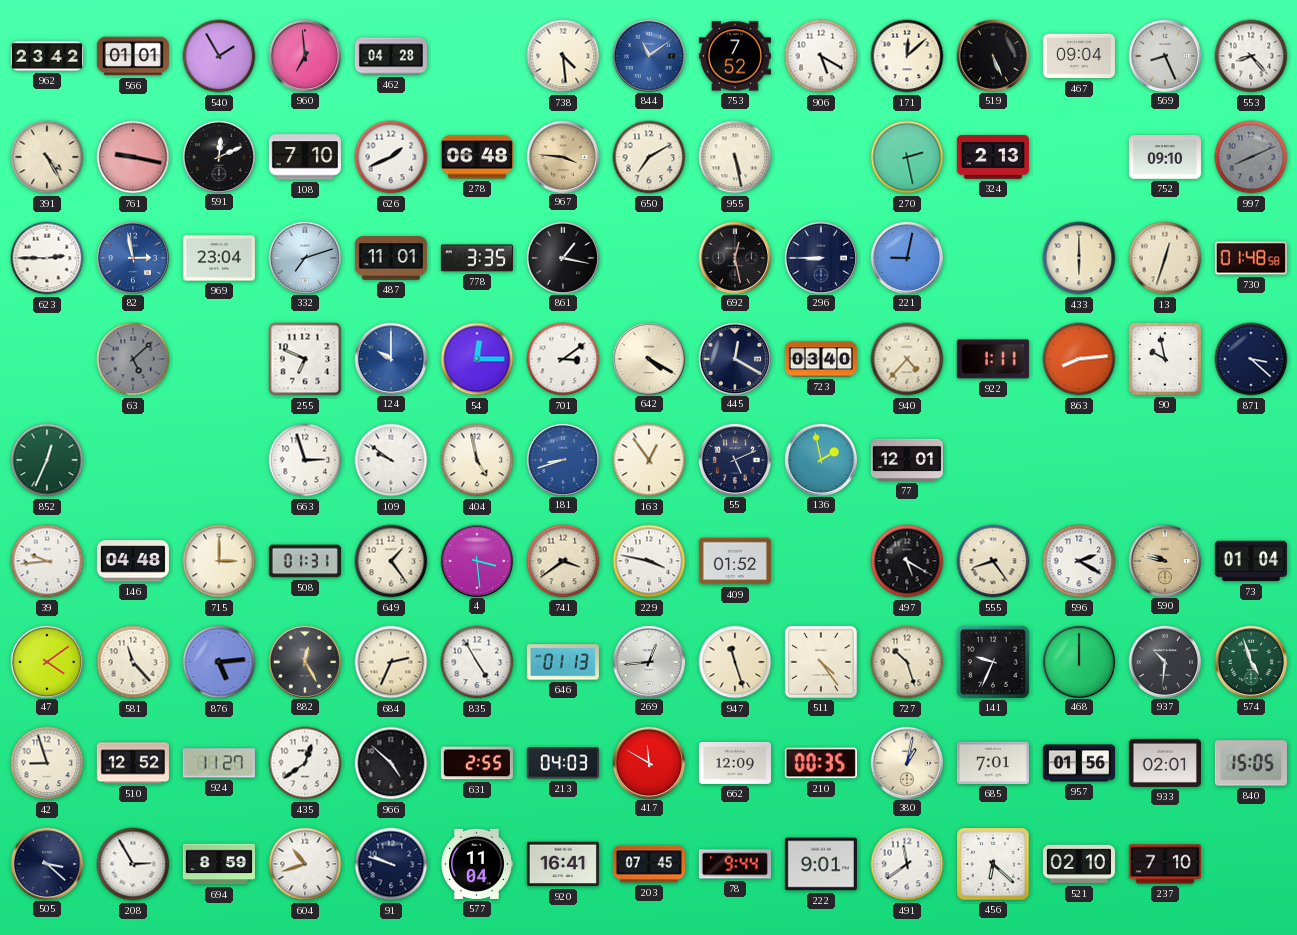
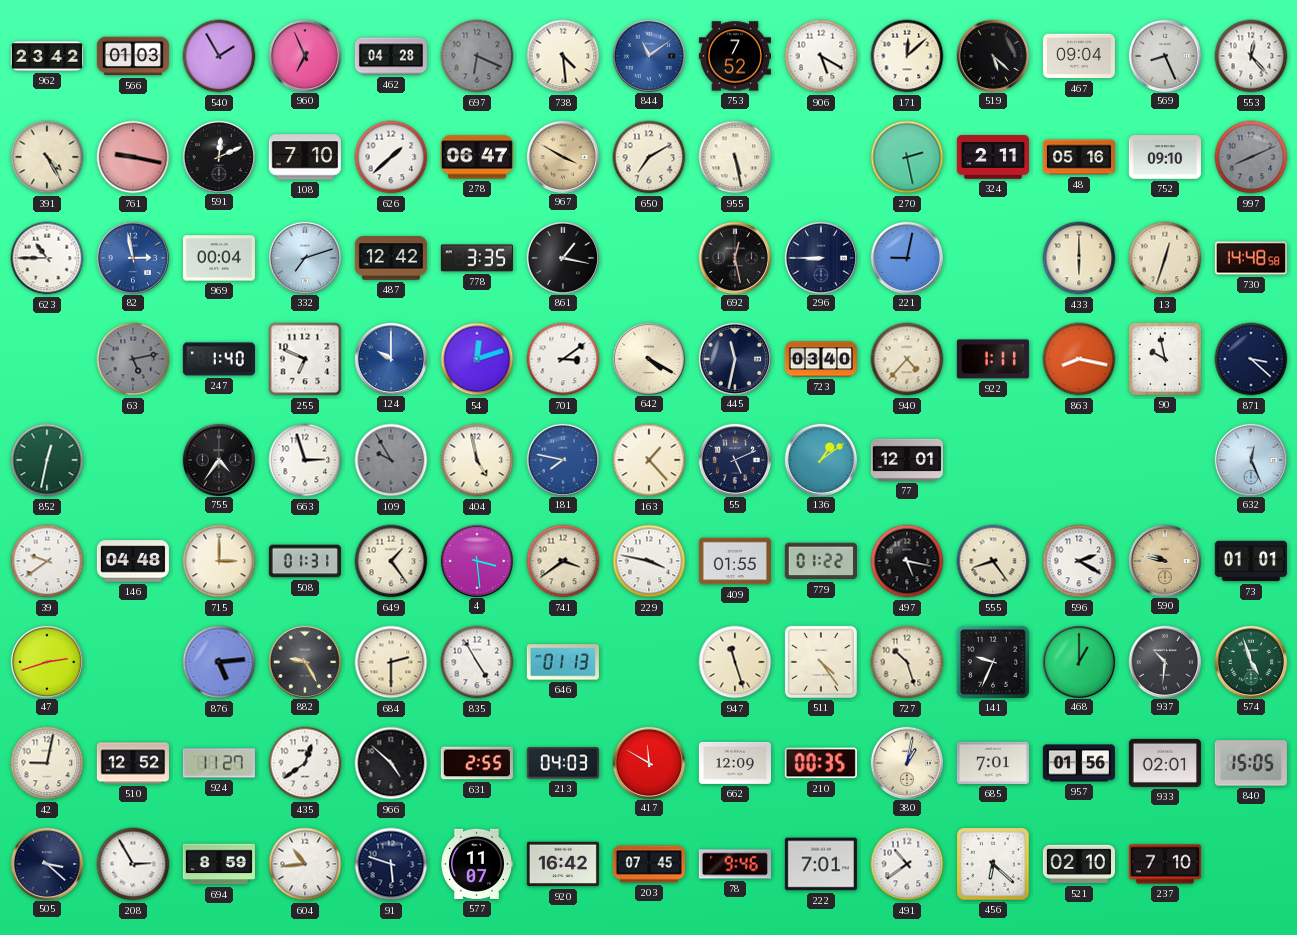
566: 01:01 -> 01:03
960: 6:59 -> 6:56
697: none -> 6:19
519: 5:26 -> 5:22
553: 8:23 -> 12:23
626: 1:41 -> 1:38
278: 06:48 -> 06:47
967: 3:46 -> 3:50
324: 2:13 -> 2:11
48: none -> 05:16
623: 2:45 -> 10:45
969: 23:04 -> 00:04
487: 11:01 -> 12:42
730: 01:48 -> 14:48
63: 5:08 -> 5:13
247: none -> 1:40
54: 12:15 -> 12:12
445: 12:20 -> 11:32
863: 8:14 -> 8:17
852: 12:34 -> 12:32
755: none -> 4:36
109: 9:51 -> 9:55
109 dial: white -> grey
181: 8:42 -> 7:47
163: 12:54 -> 1:23
136: 1:58 -> 1:09
632: none -> 12:26
39: 9:44 -> 9:39
409: 01:52 -> 01:55
779: none -> 01:22
497: 5:20 -> 5:17
73: 01:04 -> 01:01
47: 4:09 -> 2:42
581: 11:23 -> none
882: 12:25 -> 9:25
684: 2:34 -> 2:30
269: 12:44 -> none
468: 12:00 -> 1:00
42: 8:57 -> 9:02
604: 10:42 -> 10:44
91: 9:48 -> 5:48
577: 11:04 -> 11:07
920: 16:41 -> 16:42
78: 9:44 -> 9:46
222: 9:01 -> 7:01
491: 11:39 -> 10:39
